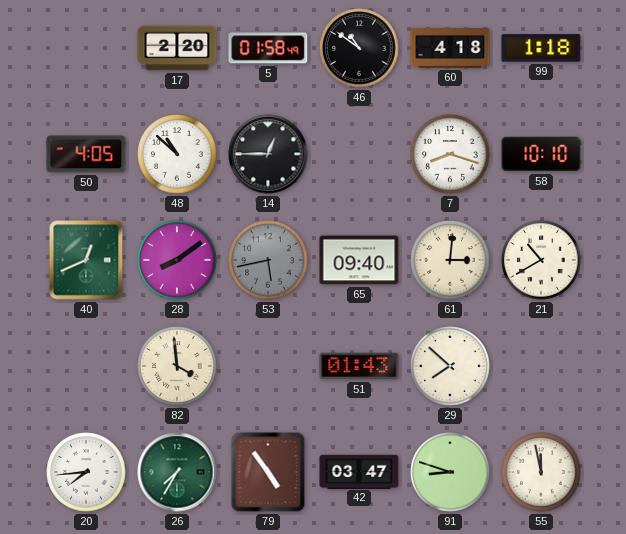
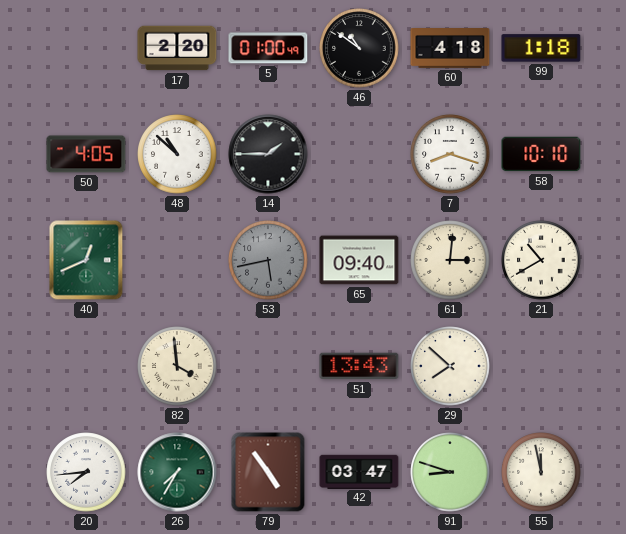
5: 01:58 -> 01:00
14: 12:45 -> 1:45
28: 8:09 -> none
51: 01:43 -> 13:43
